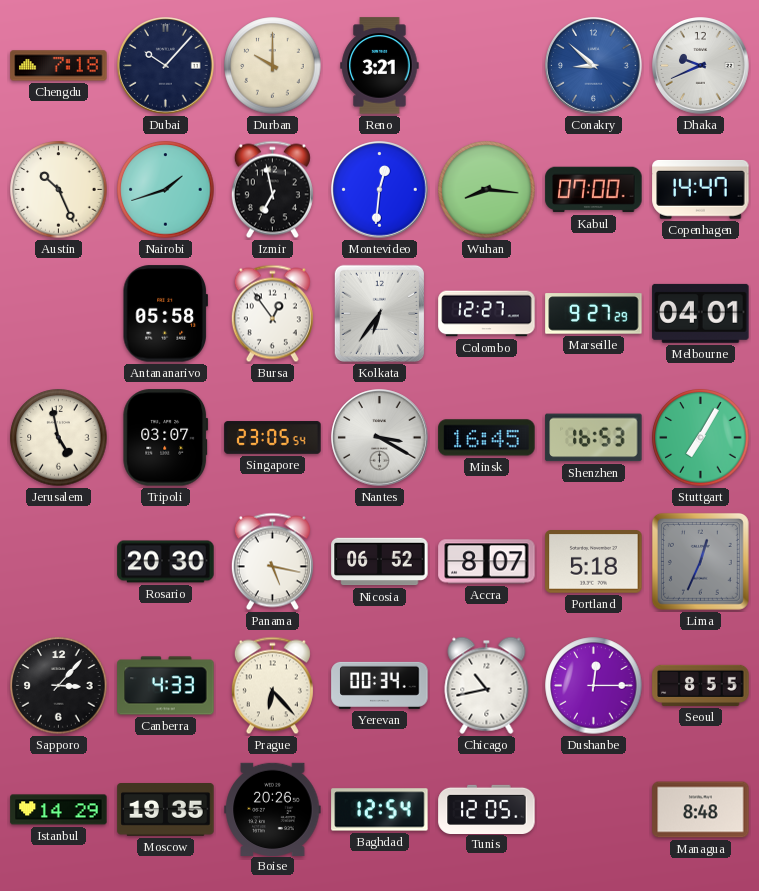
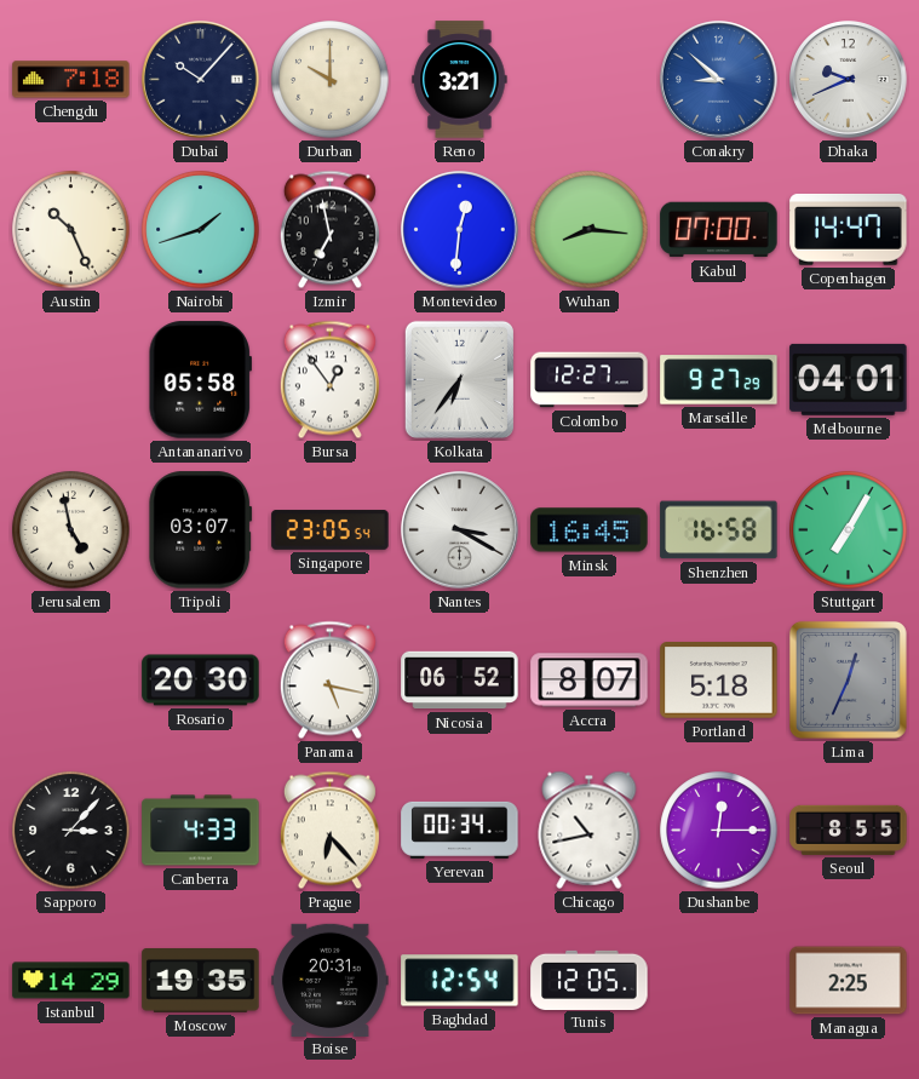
Shenzhen: 16:53 -> 16:58
Boise: 20:26 -> 20:31
Managua: 8:48 -> 2:25
